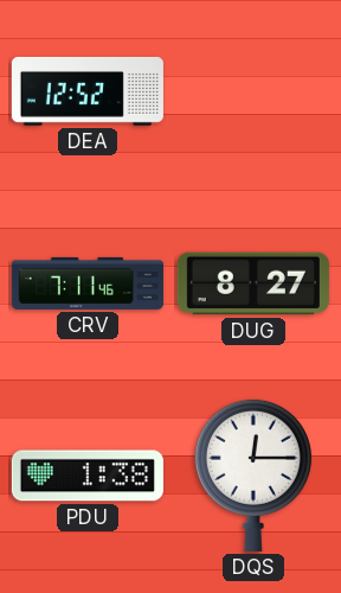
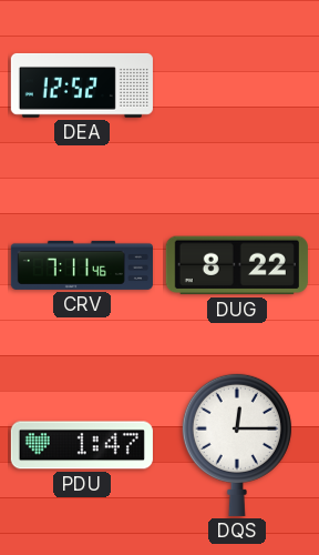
DUG: 8:27 -> 8:22
PDU: 1:38 -> 1:47
